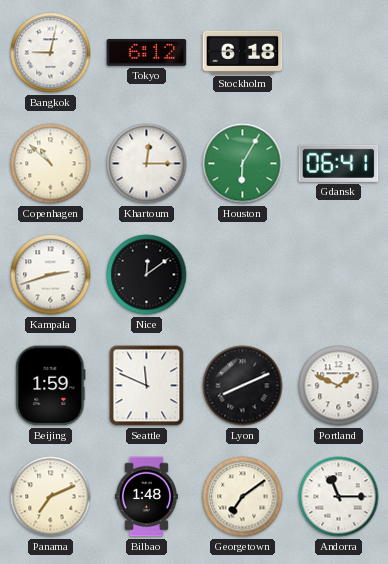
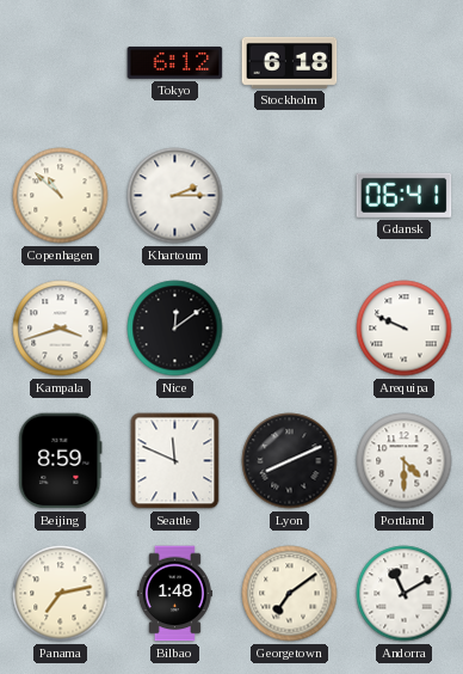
Bangkok: 9:02 -> none
Khartoum: 12:15 -> 2:15
Houston: 6:05 -> none
Kampala: 2:42 -> 3:42
Arequipa: none -> 9:49
Beijing: 1:59 -> 8:59
Portland: 1:49 -> 4:30
Panama: 7:11 -> 7:13
Andorra: 11:15 -> 11:10
